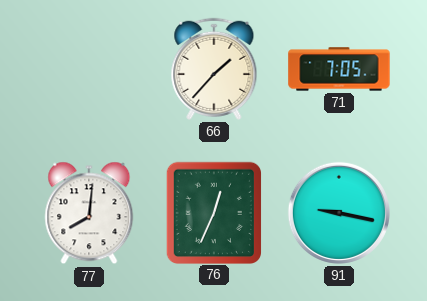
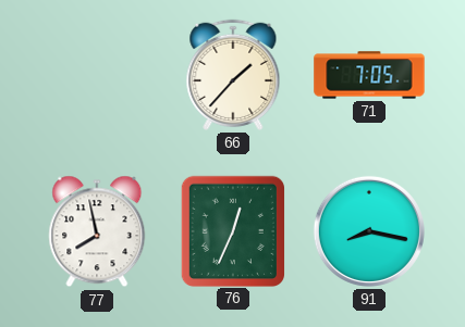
77: 8:01 -> 7:58
91: 9:17 -> 8:17
